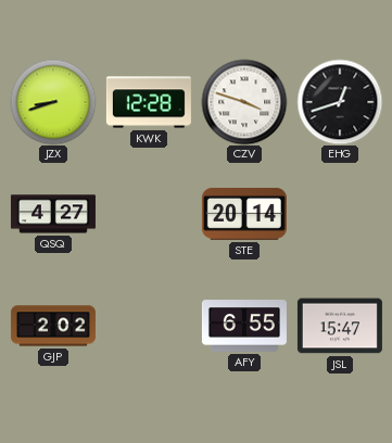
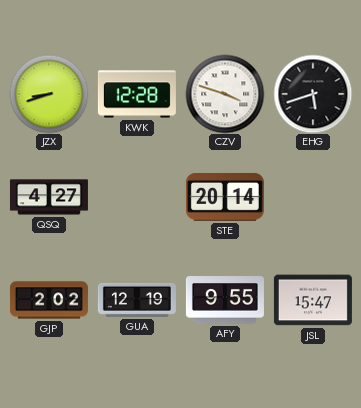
EHG: 12:42 -> 5:42
GUA: none -> 12:19
AFY: 6:55 -> 9:55
